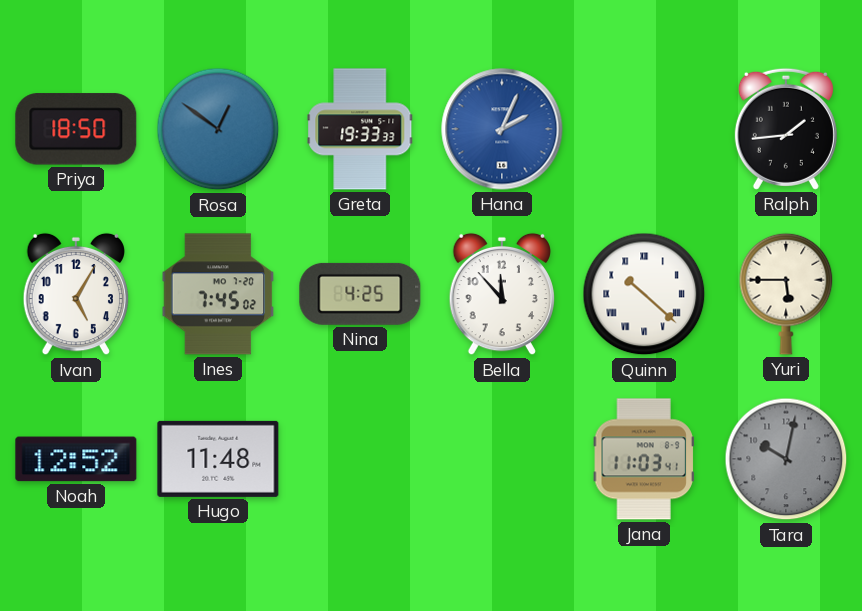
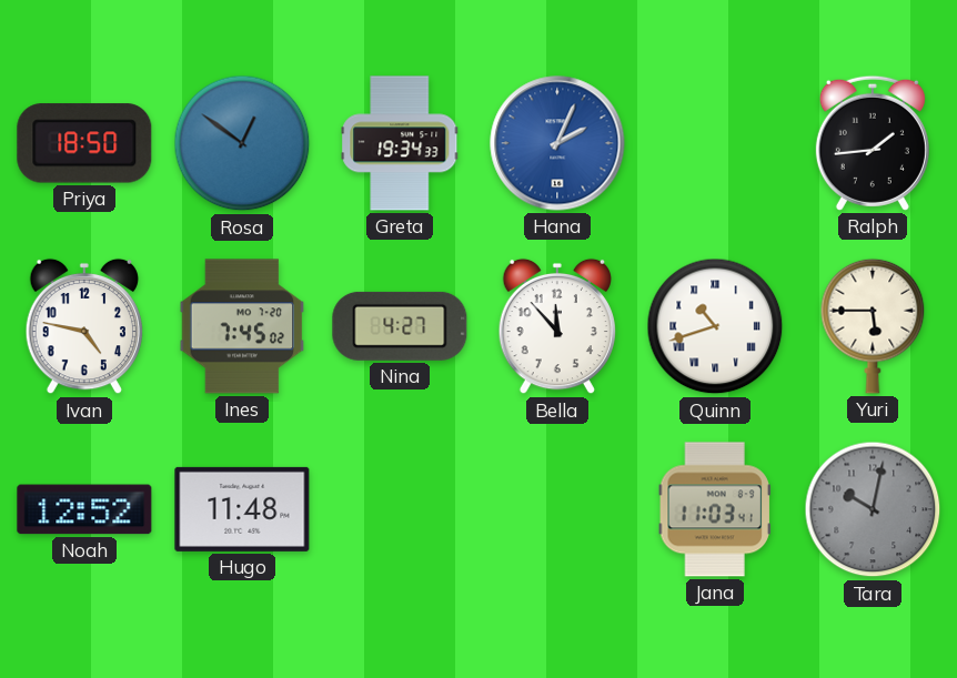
Greta: 19:33 -> 19:34
Ivan: 5:05 -> 4:47
Nina: 4:25 -> 4:27
Quinn: 10:22 -> 10:42
